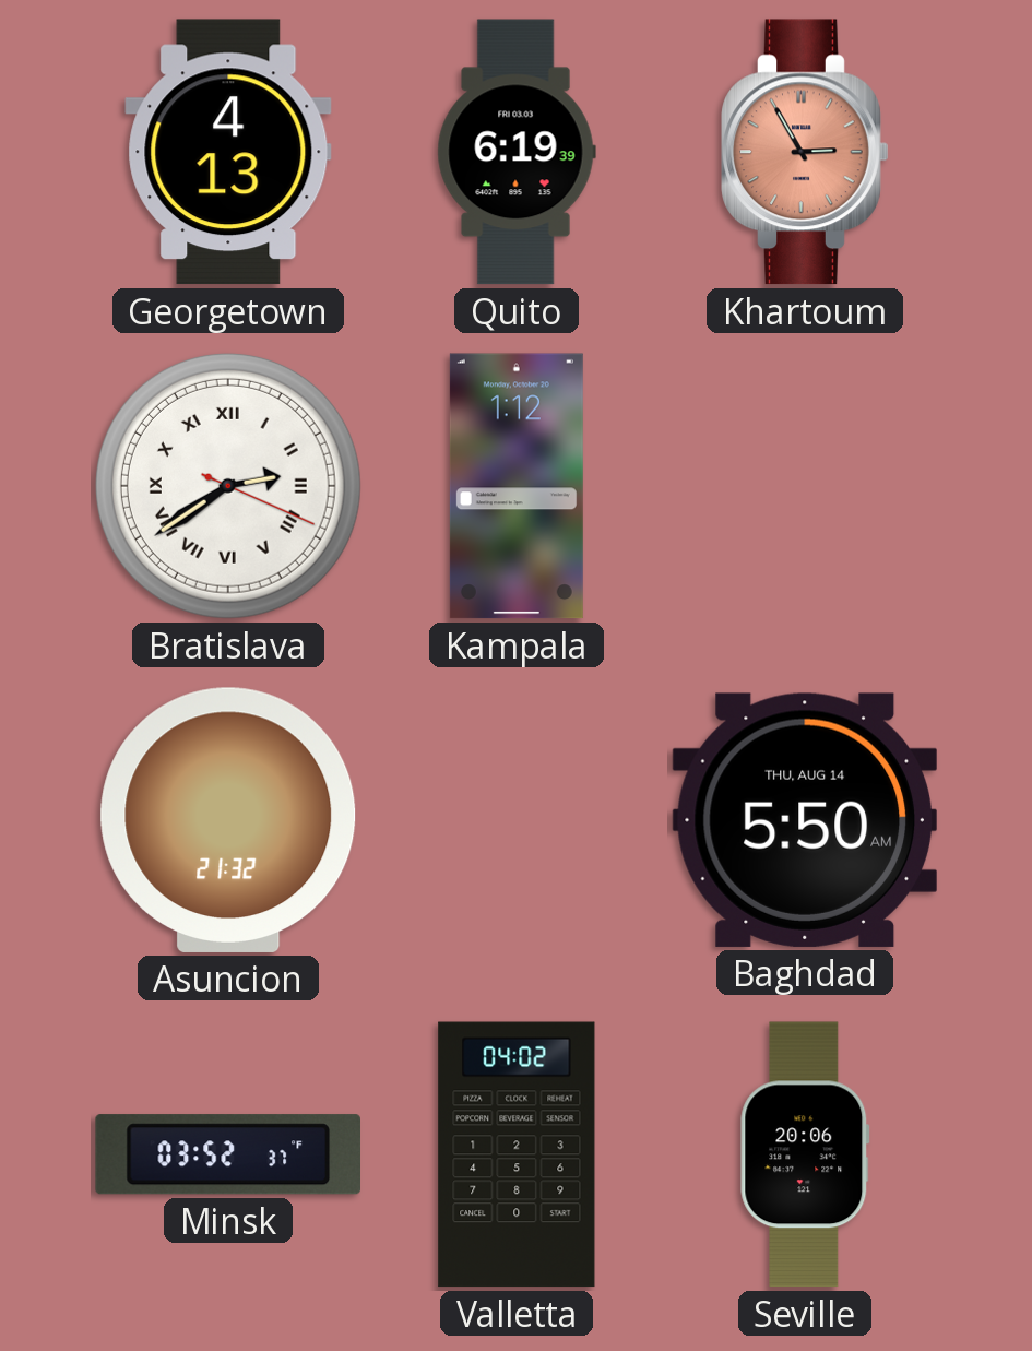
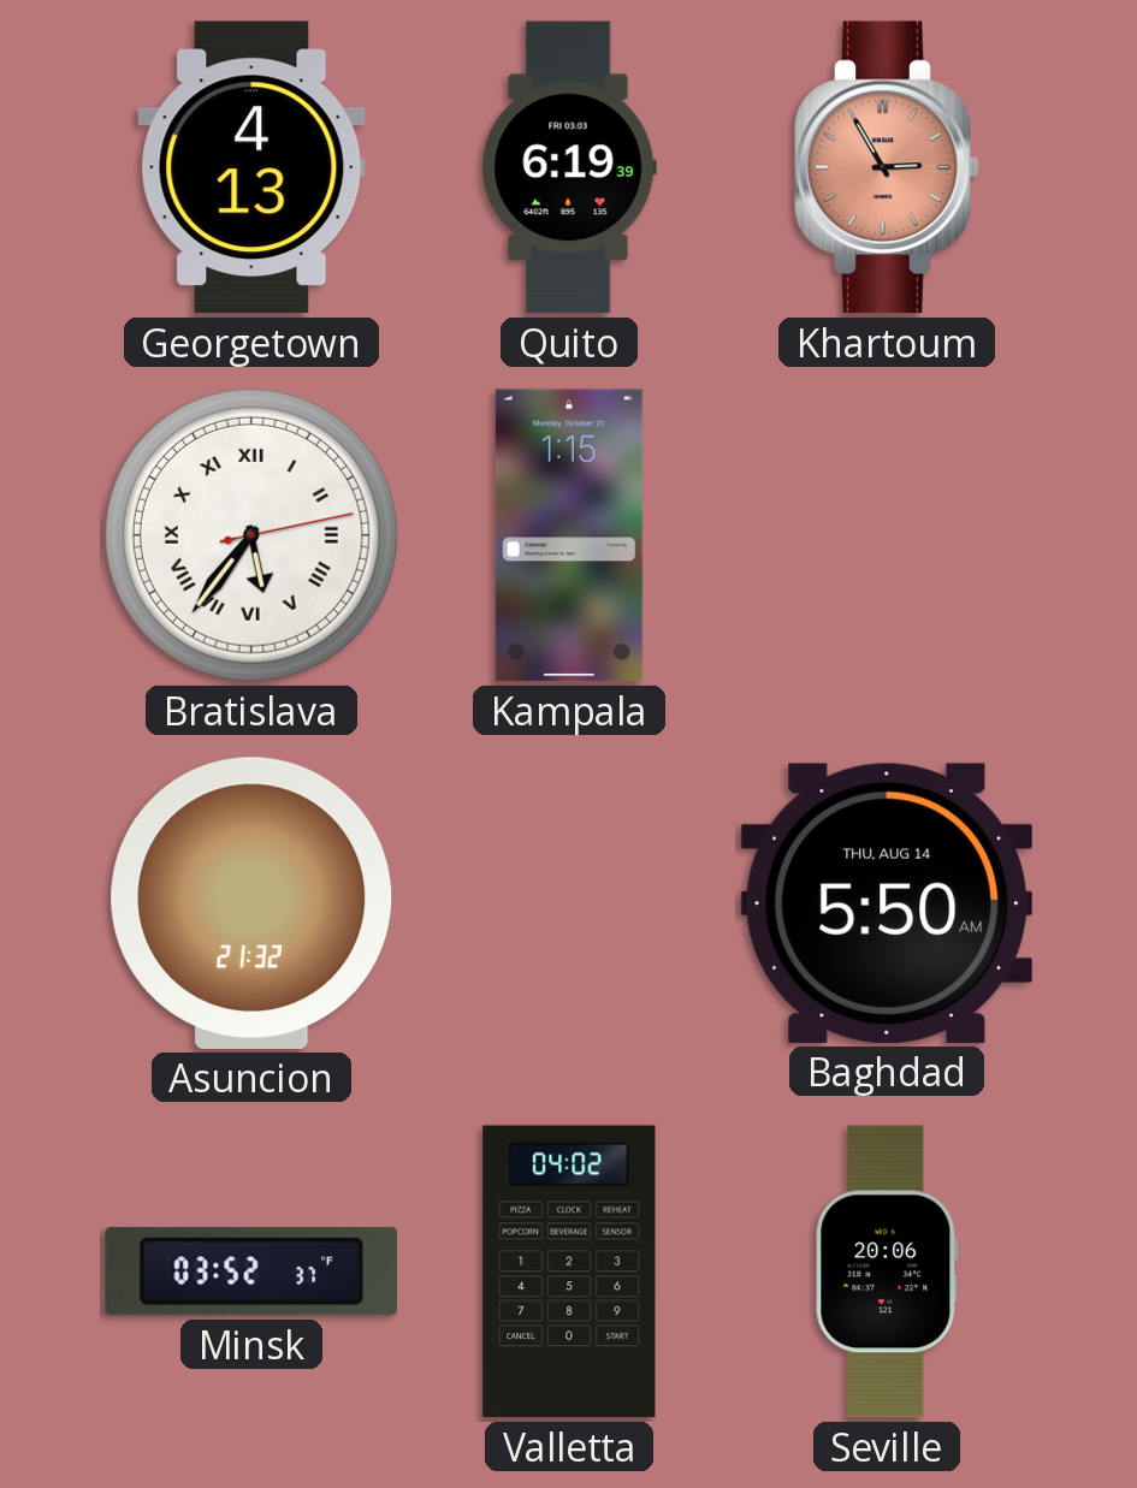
Bratislava: 2:39 -> 5:36
Kampala: 1:12 -> 1:15
